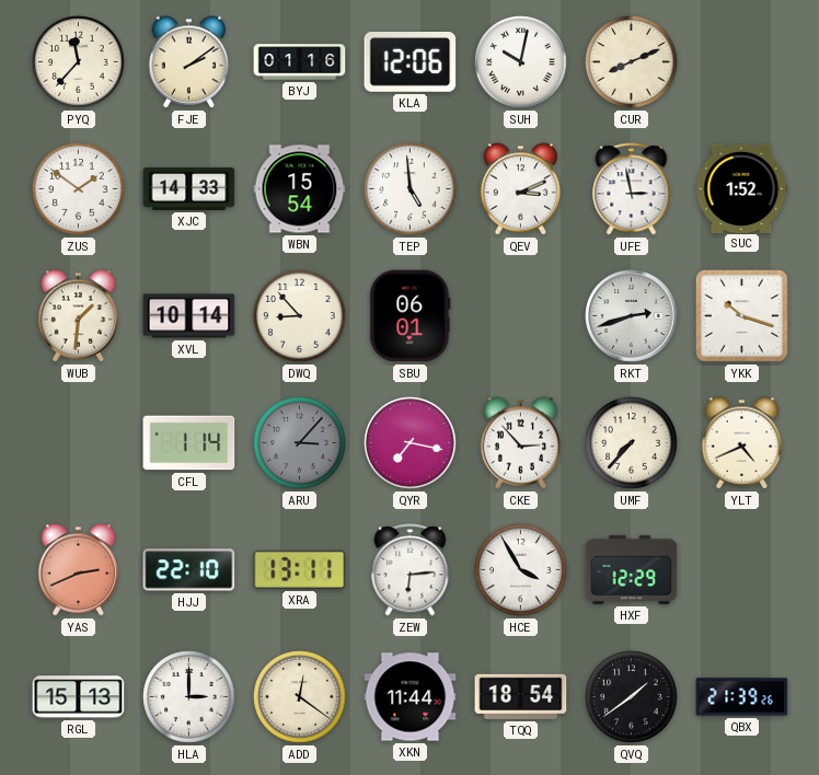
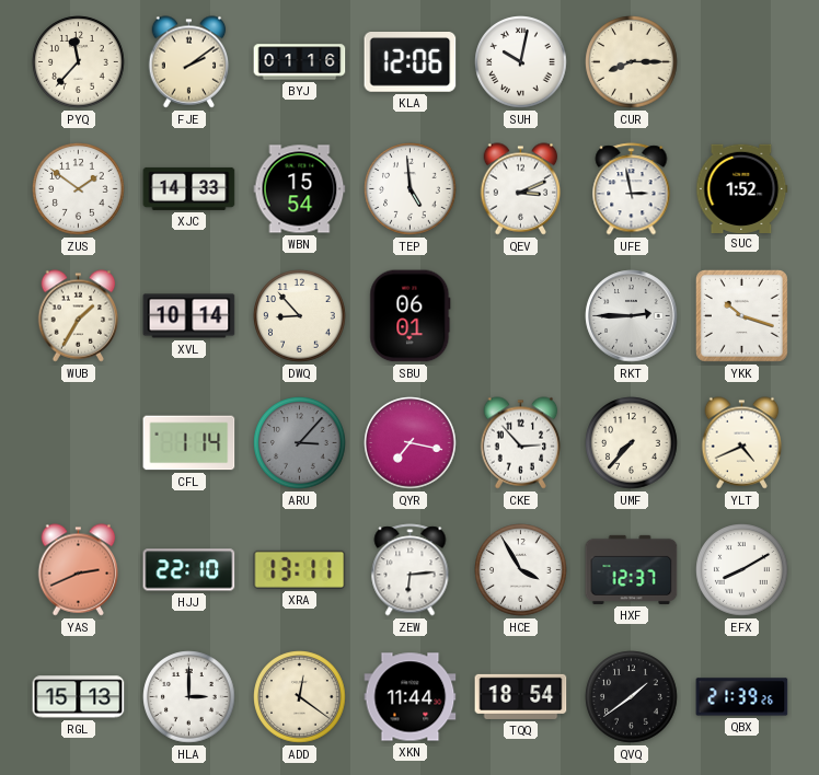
CUR: 8:11 -> 8:15
WUB: 1:31 -> 1:35
RKT: 2:42 -> 2:45
HXF: 12:29 -> 12:37
EFX: none -> 8:10
